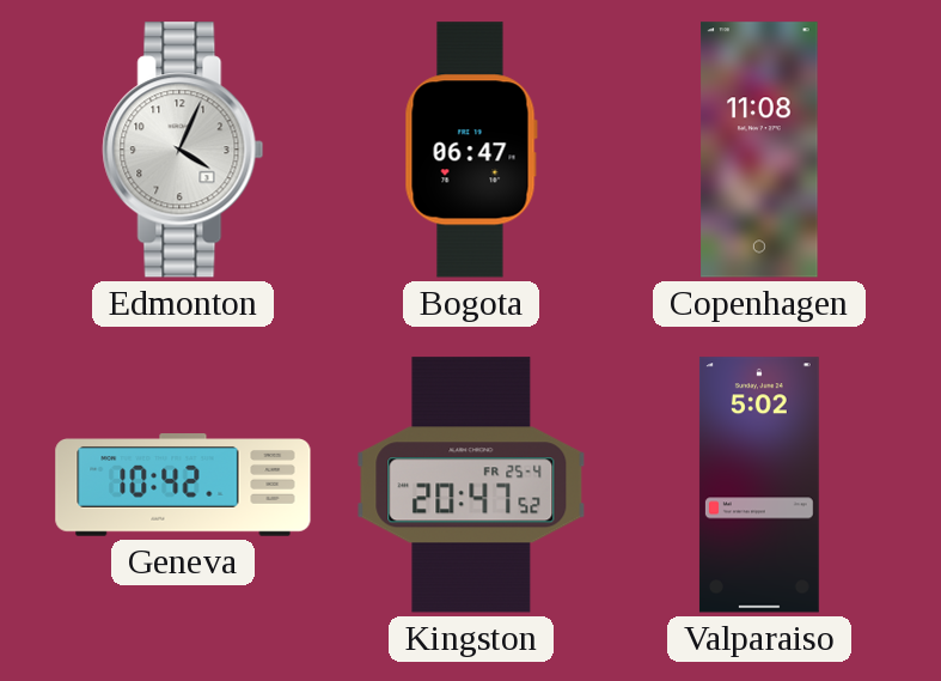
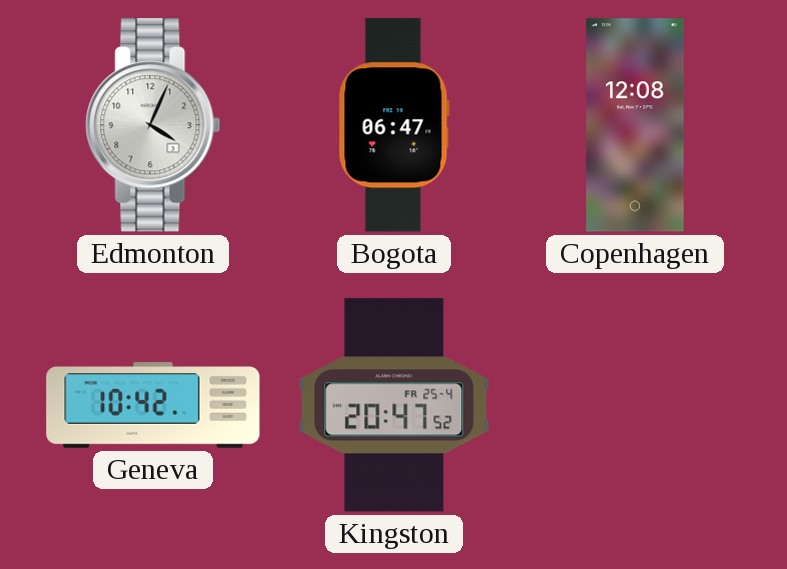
Copenhagen: 11:08 -> 12:08
Valparaiso: 5:02 -> none
